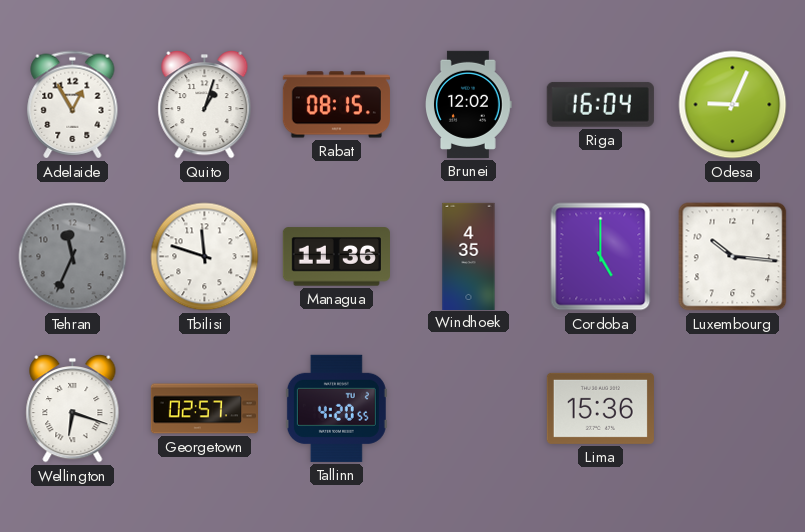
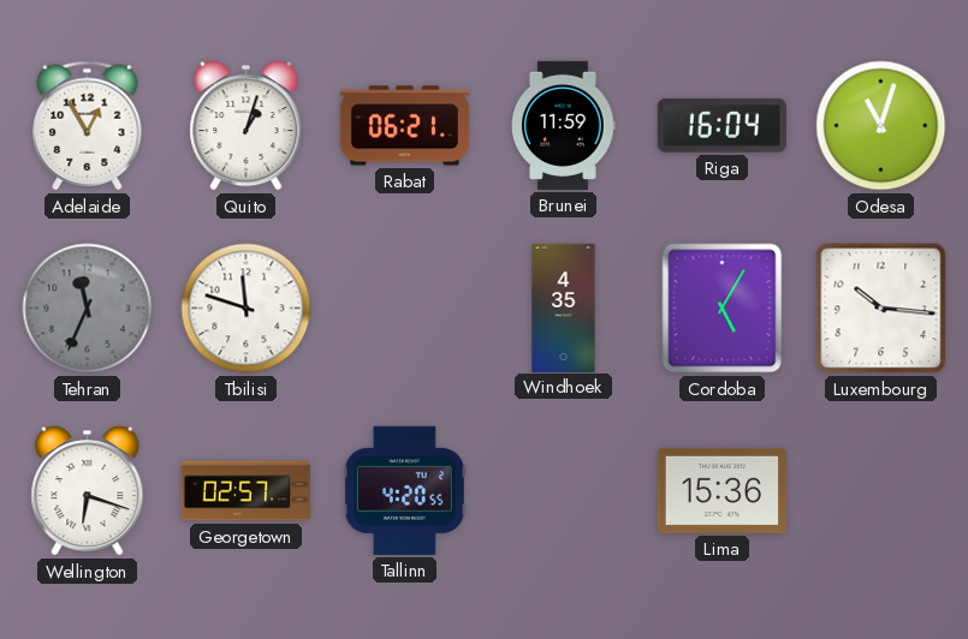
Rabat: 08:15 -> 06:21
Brunei: 12:02 -> 11:59
Odesa: 9:04 -> 11:03
Managua: 11:36 -> none
Cordoba: 5:00 -> 5:05
